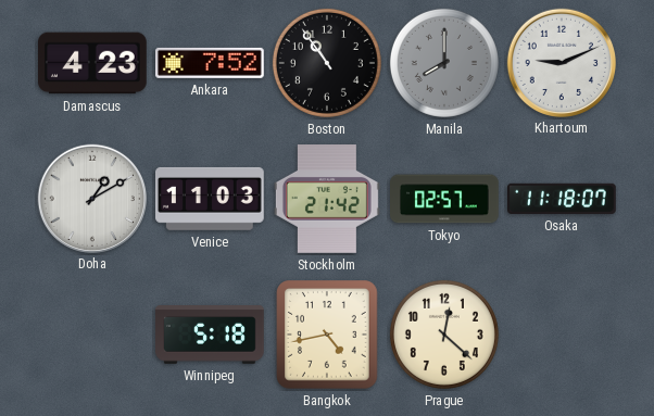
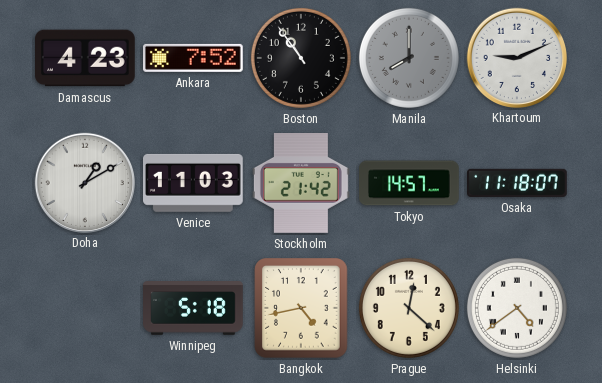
Tokyo: 02:57 -> 14:57
Helsinki: none -> 4:39
